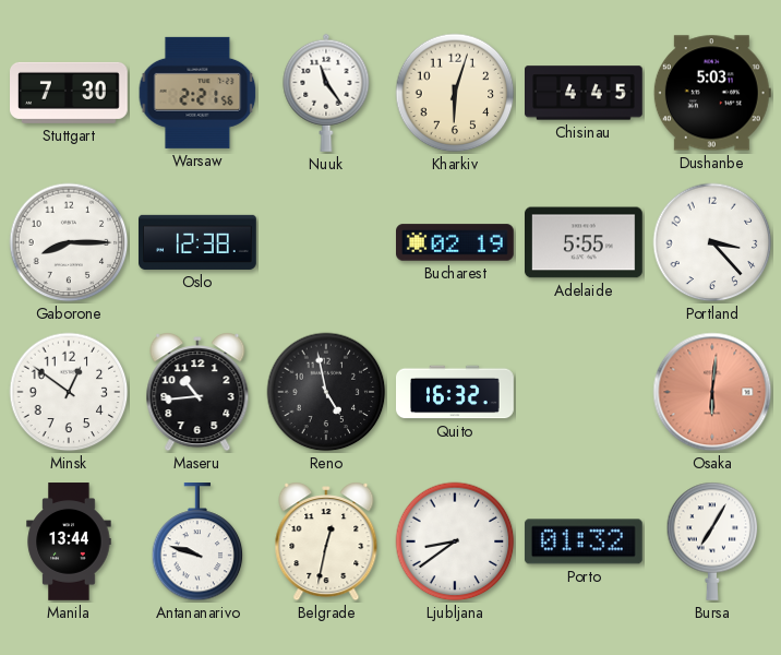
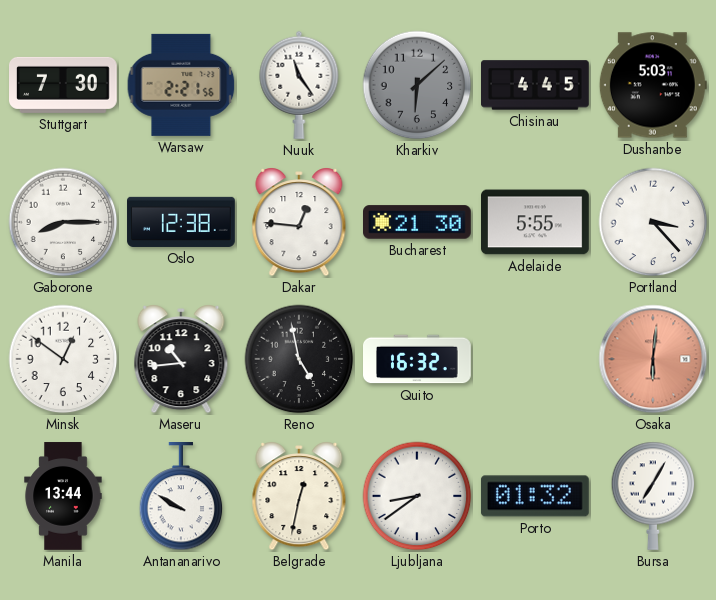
Kharkiv: 6:03 -> 6:08
Kharkiv dial: cream -> grey
Dakar: none -> 12:46
Bucharest: 02:19 -> 21:30
Antananarivo: 9:48 -> 9:50
